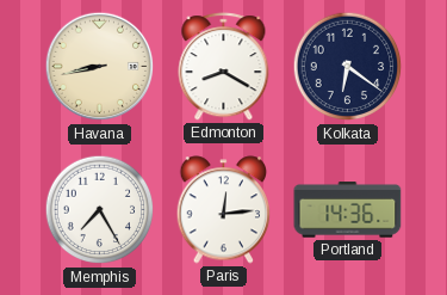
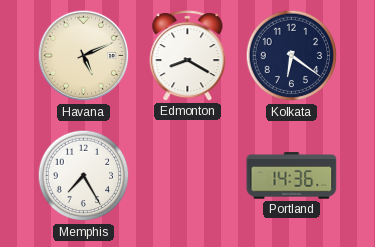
Havana: 8:43 -> 5:11
Paris: 12:14 -> none
